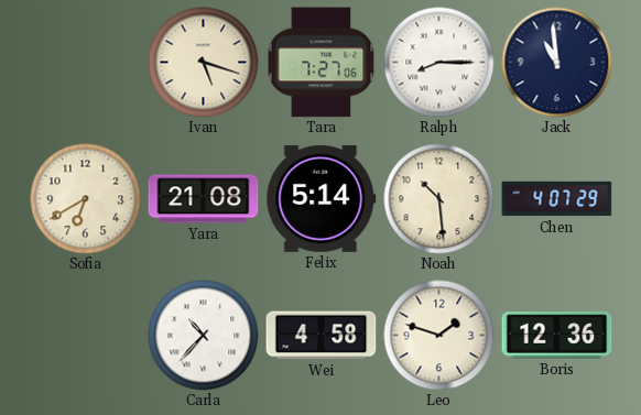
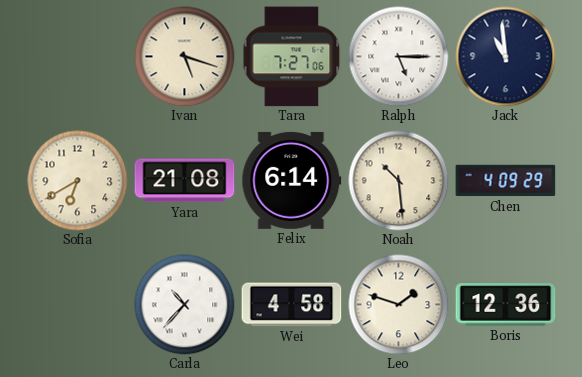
Ralph: 8:15 -> 5:15
Felix: 5:14 -> 6:14
Chen: 4:07 -> 4:09
